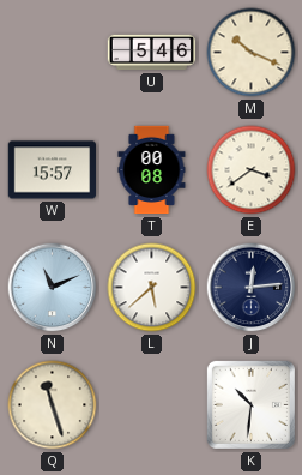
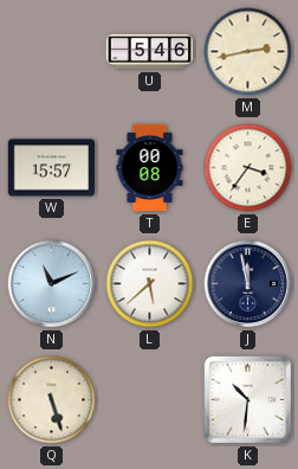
M: 10:19 -> 2:43
E: 3:39 -> 3:36
J: 12:14 -> 11:58
Q: 11:27 -> 5:27
